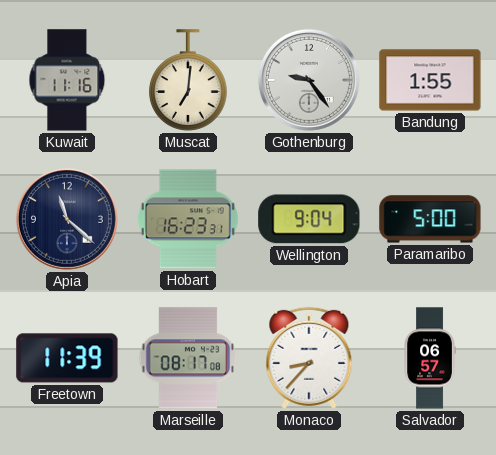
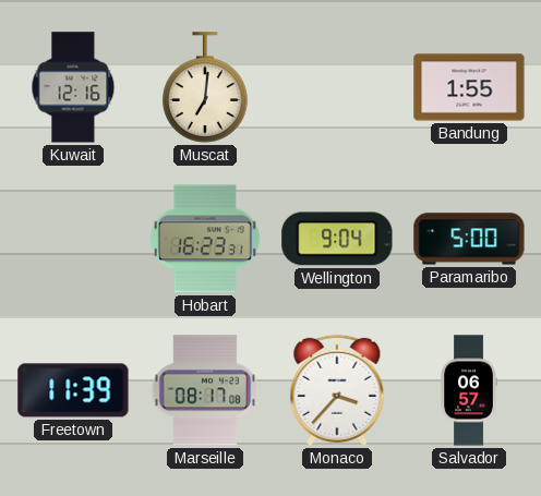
Kuwait: 11:16 -> 12:16
Gothenburg: 9:24 -> none
Apia: 11:22 -> none
Monaco: 8:37 -> 3:37
